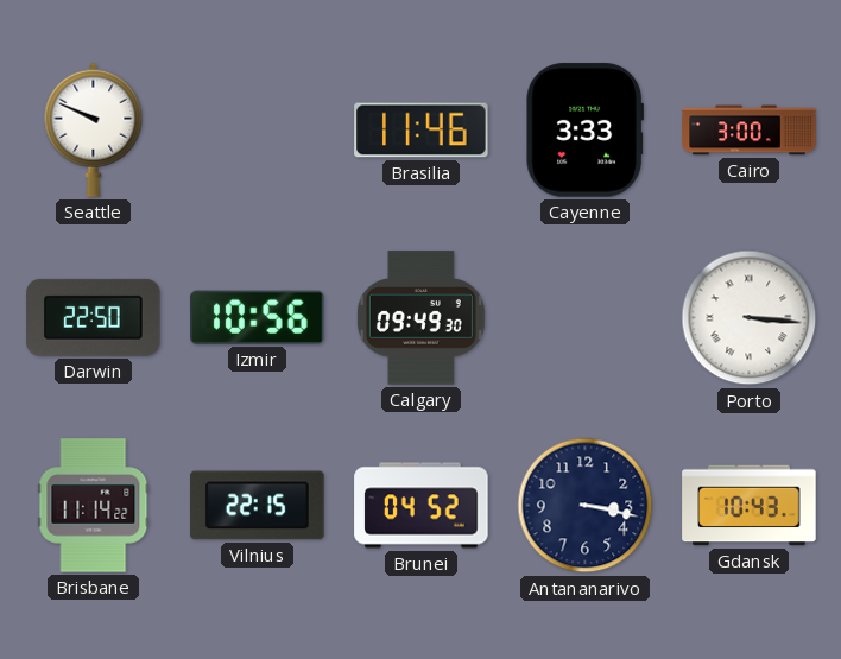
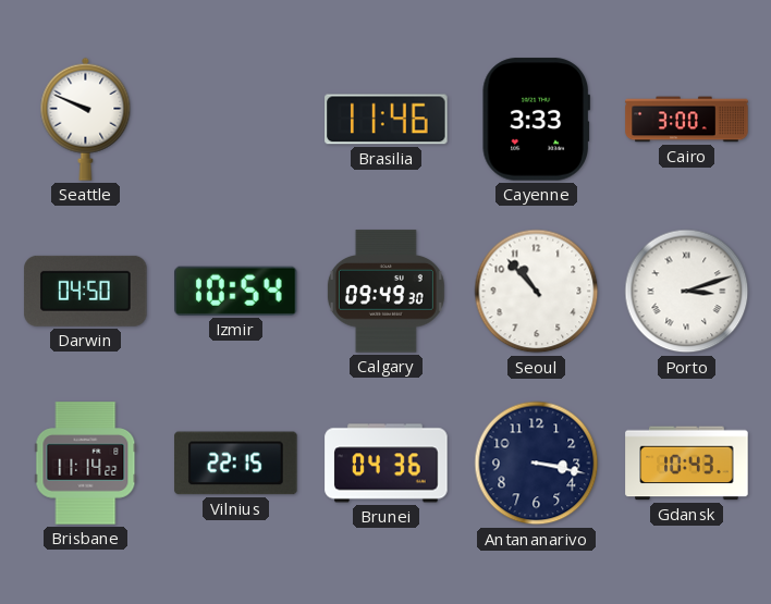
Darwin: 22:50 -> 04:50
Izmir: 10:56 -> 10:54
Seoul: none -> 10:53
Porto: 3:16 -> 3:12
Brunei: 04:52 -> 04:36
